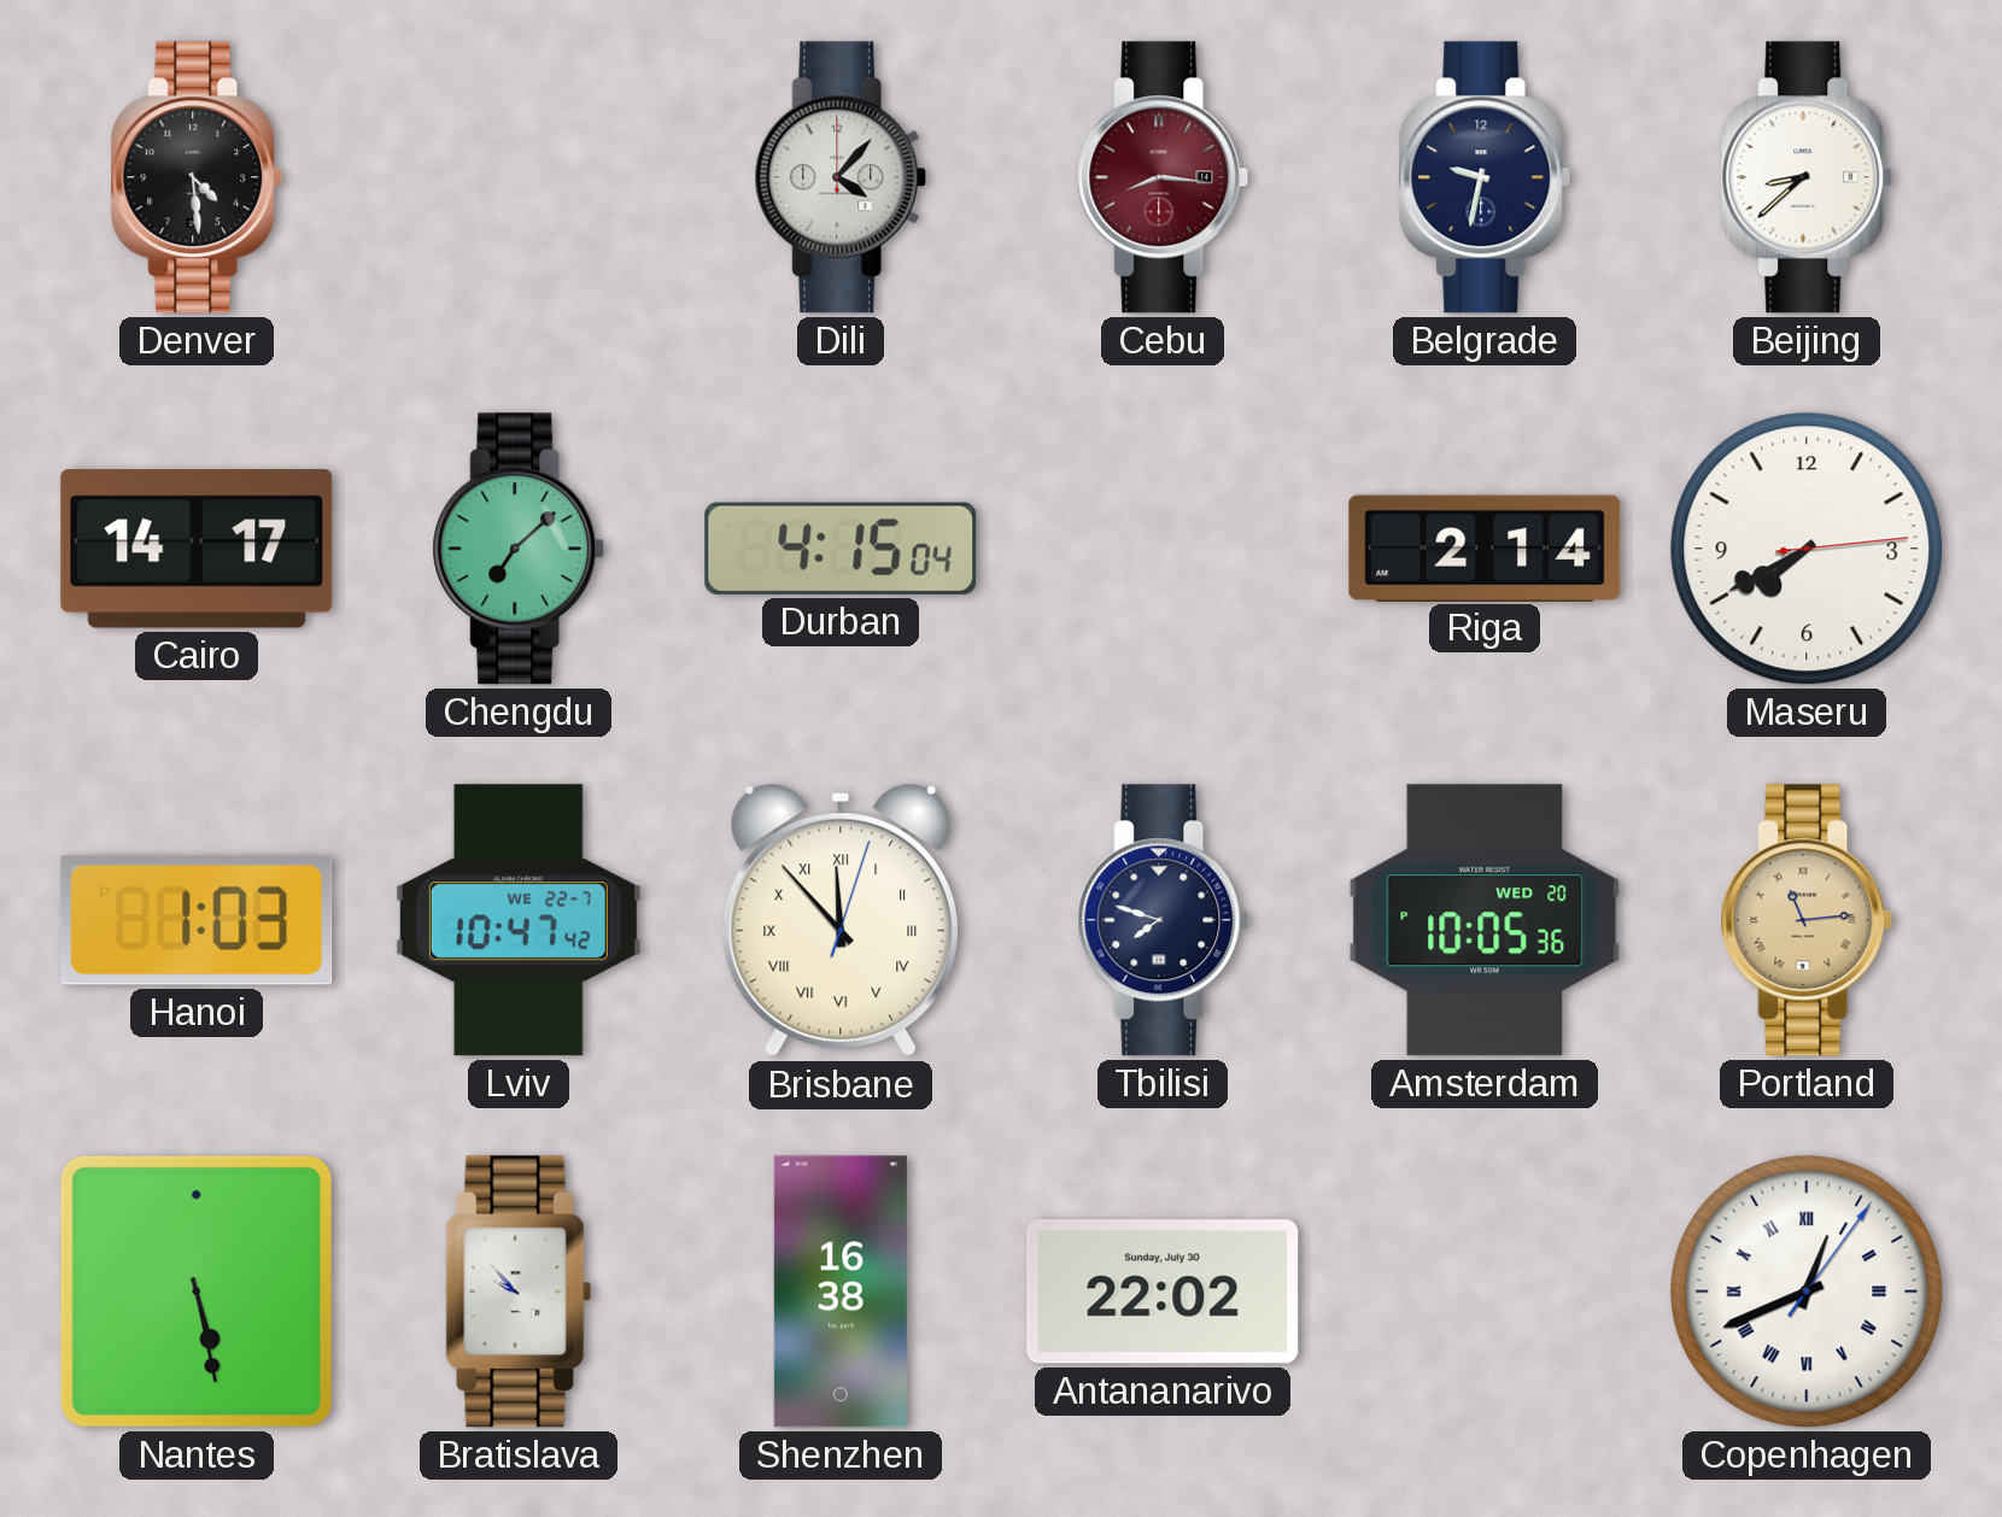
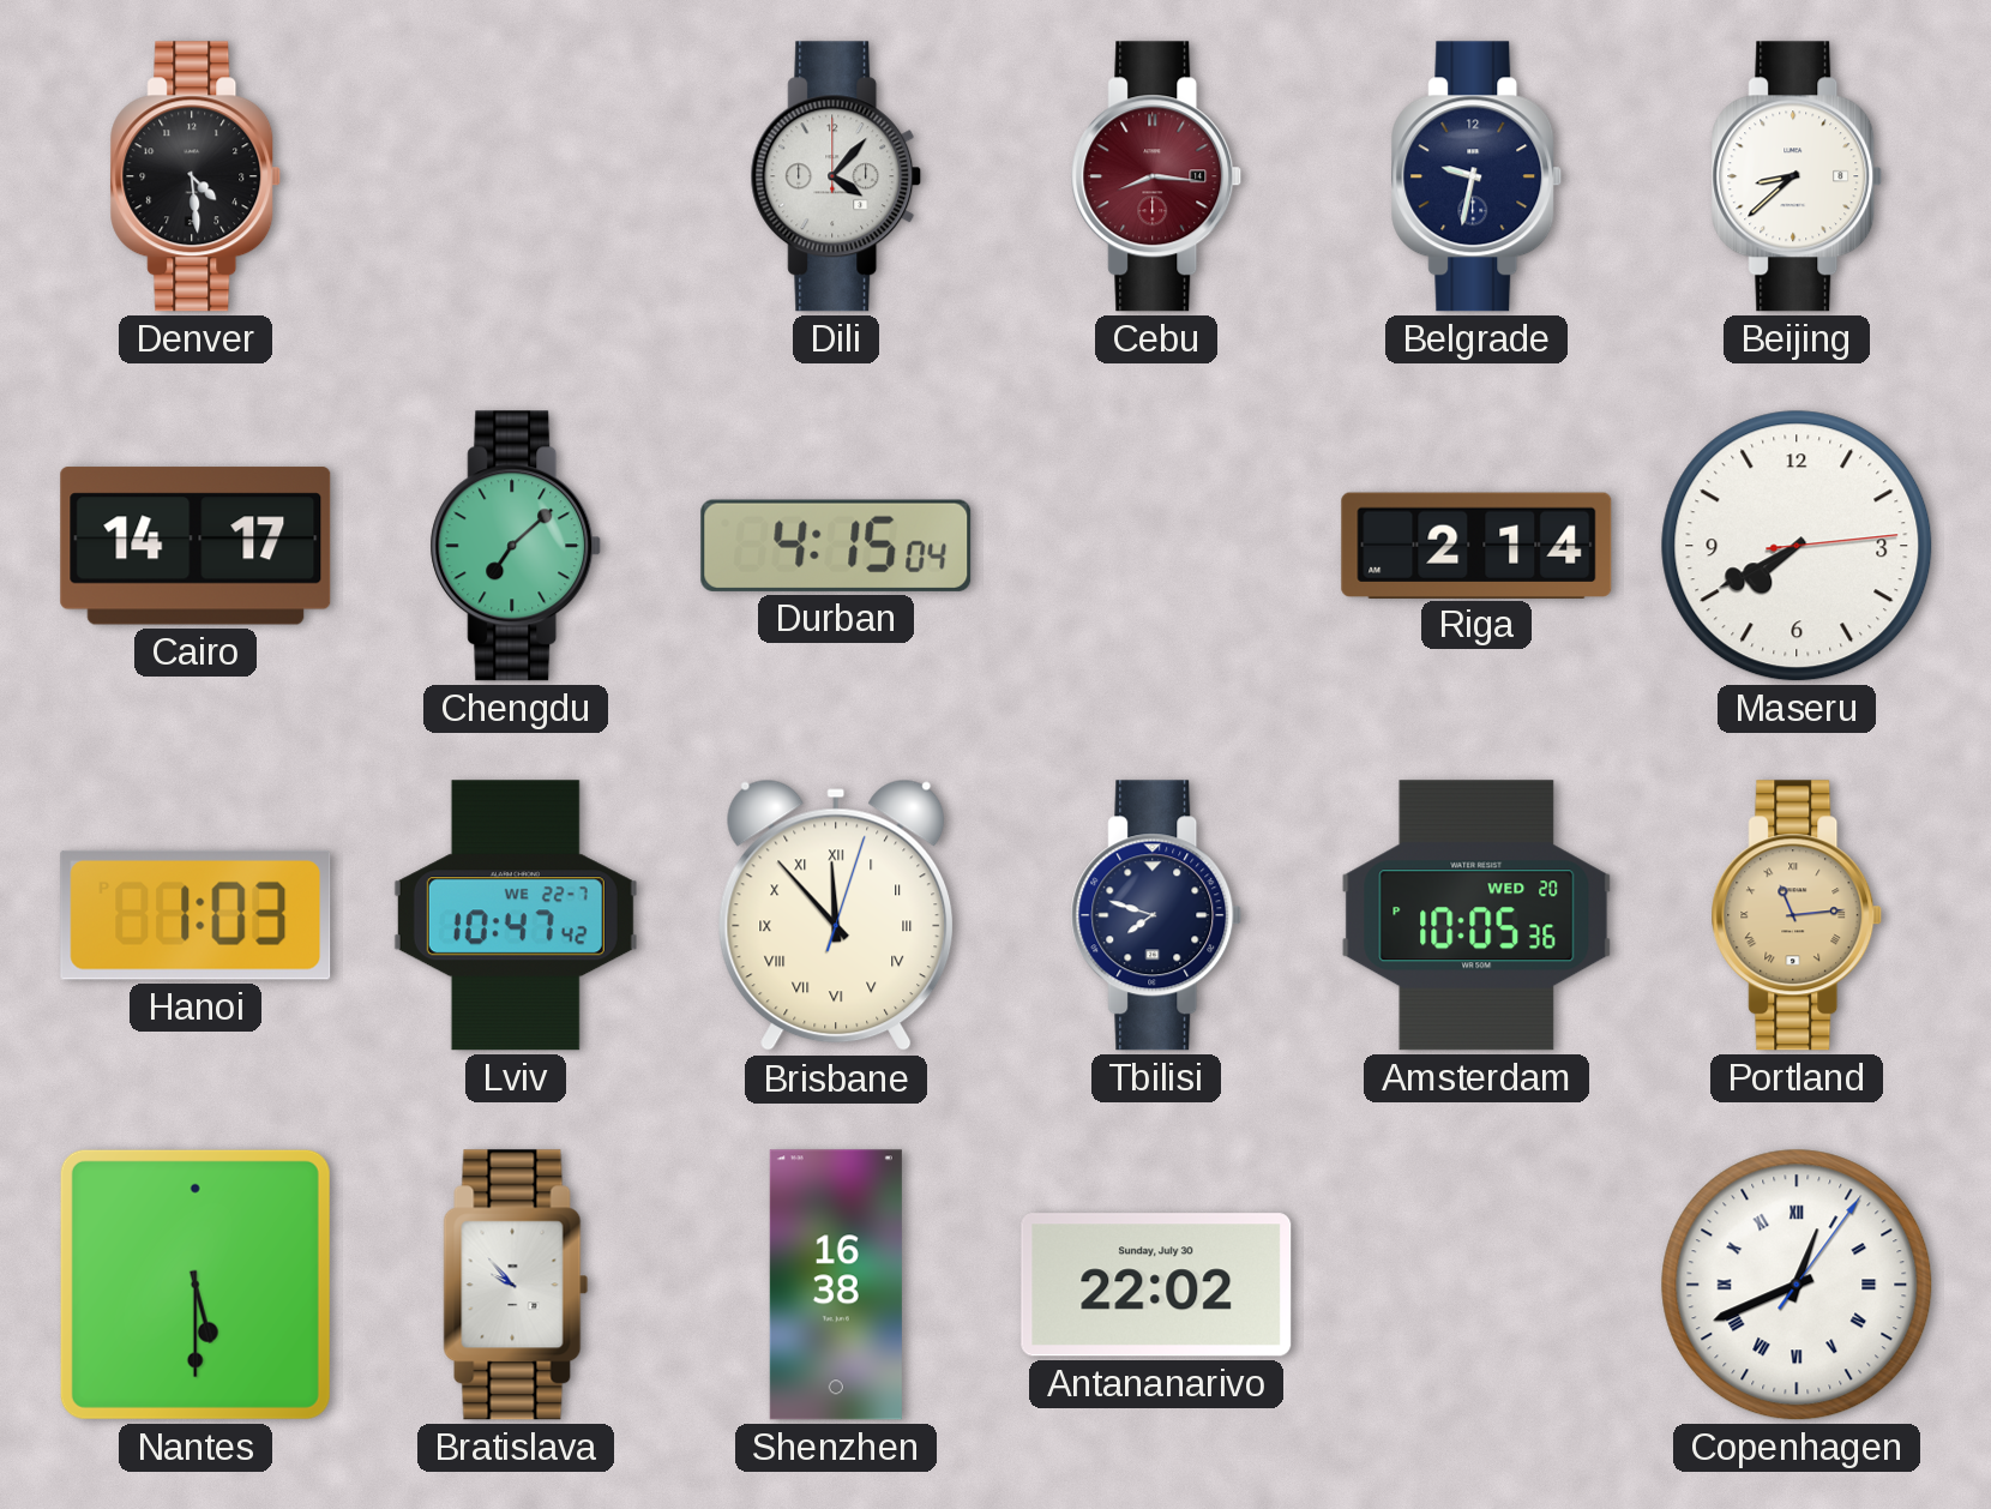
Nantes: 5:28 -> 5:30
